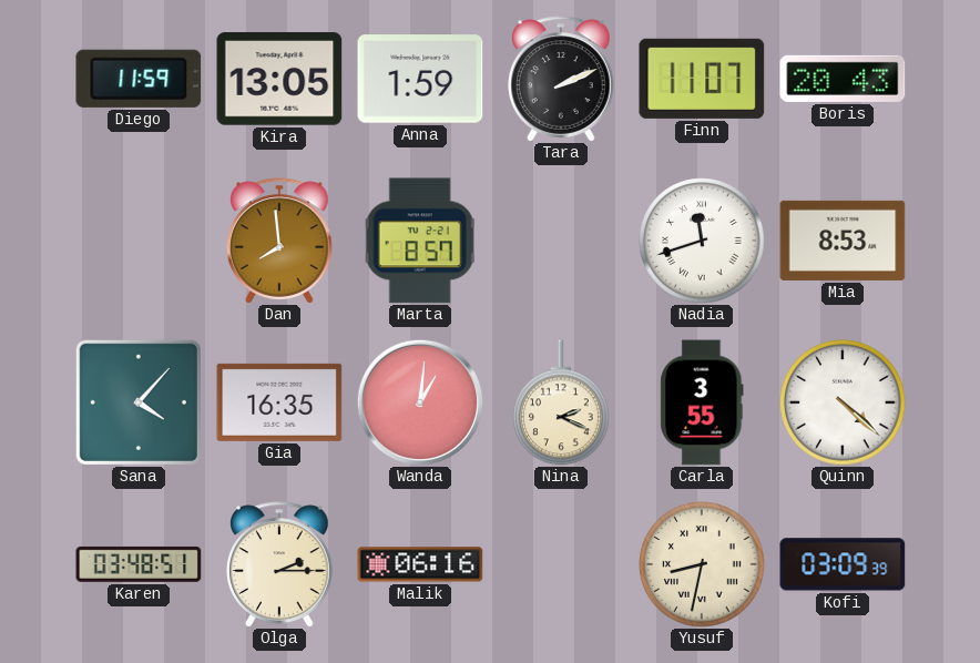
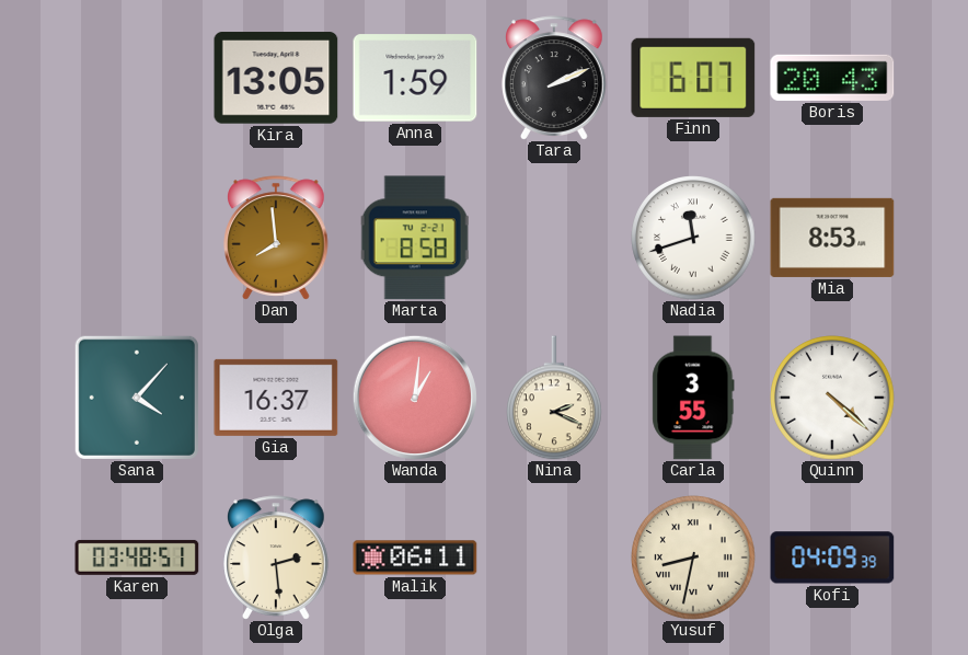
Diego: 11:59 -> none
Finn: 11:07 -> 6:07
Marta: 8:57 -> 8:58
Gia: 16:35 -> 16:37
Olga: 2:15 -> 2:29
Malik: 06:16 -> 06:11
Kofi: 03:09 -> 04:09
